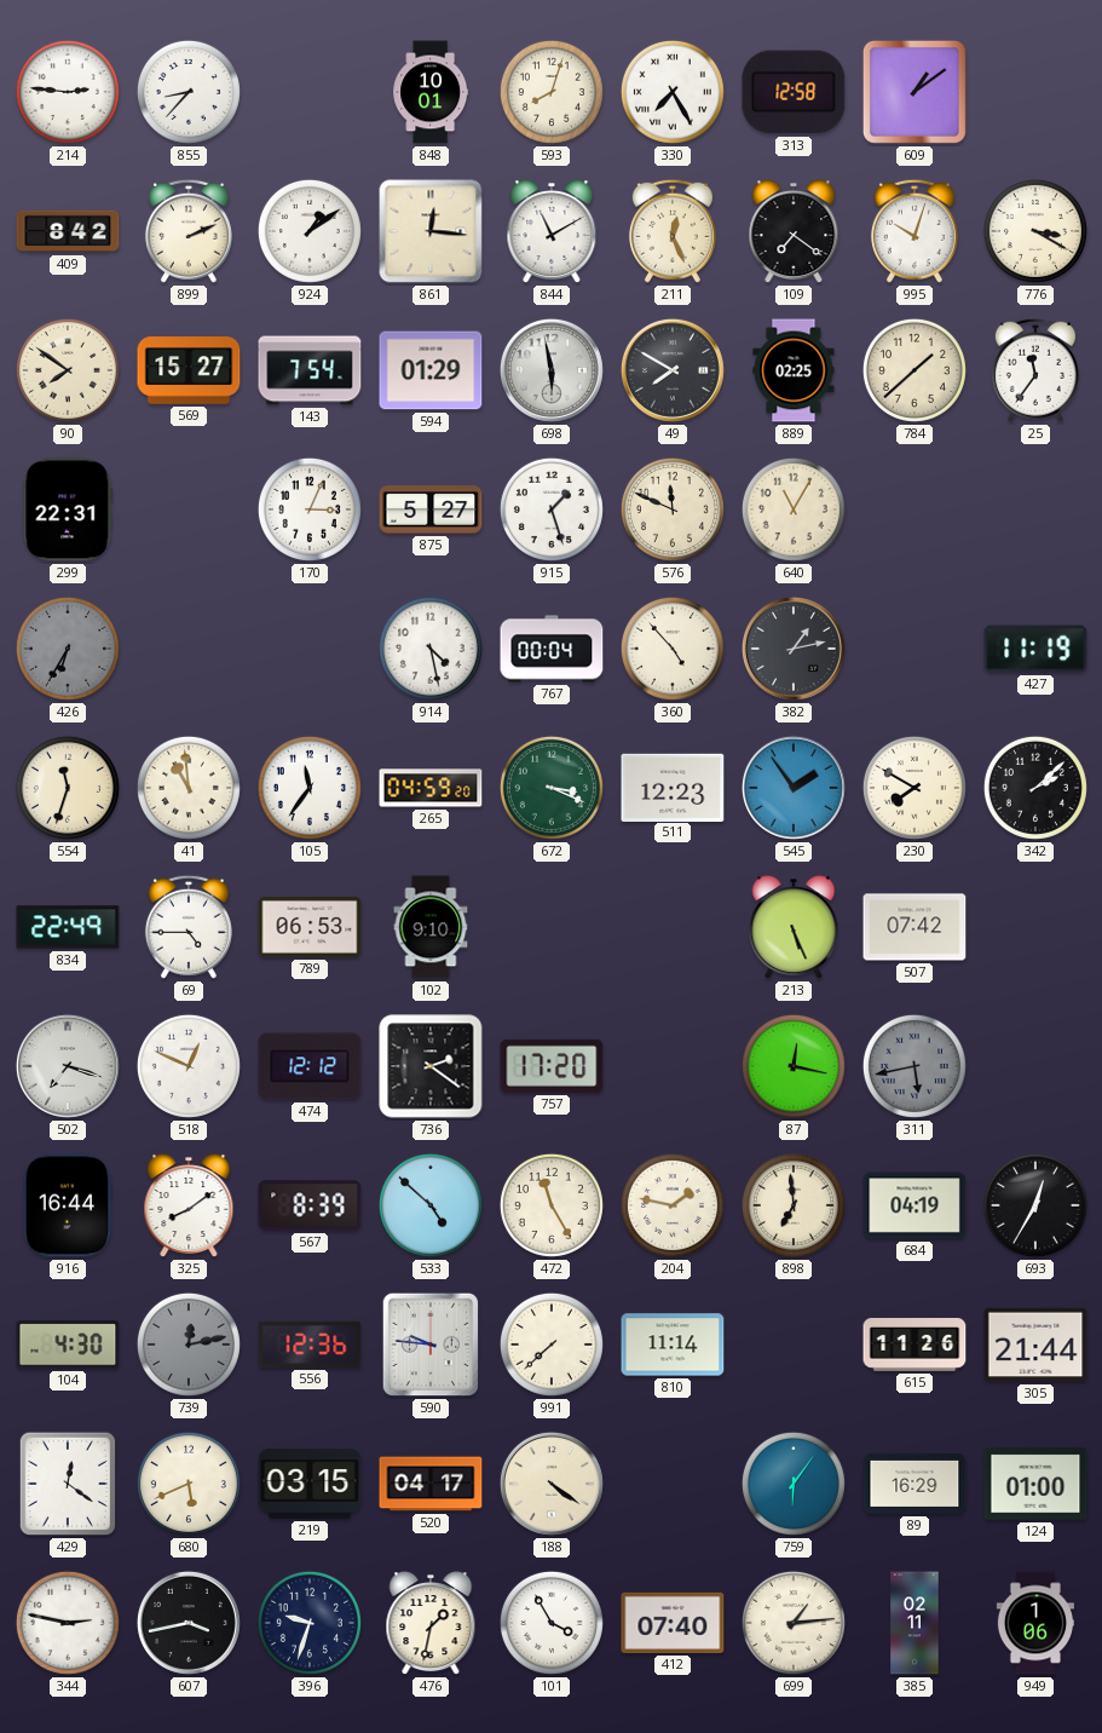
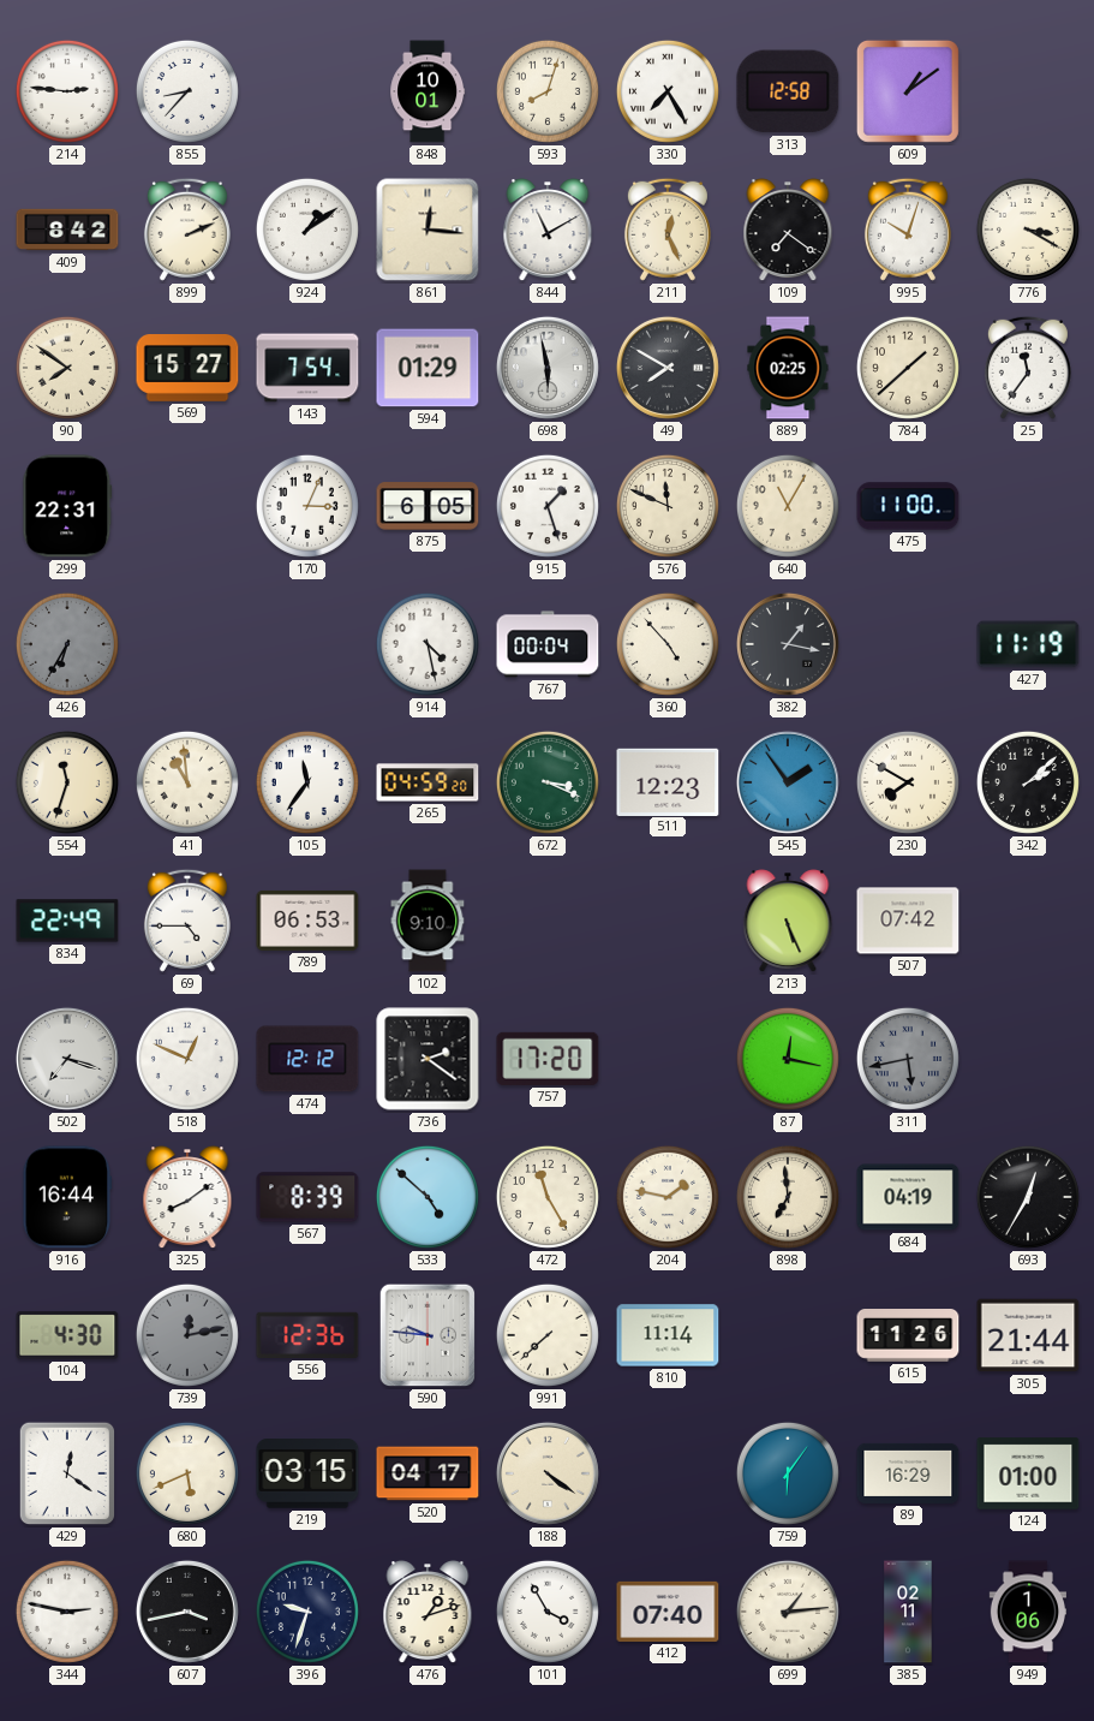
875: 5:27 -> 6:05
475: none -> 11:00
382: 1:13 -> 1:17
476: 1:32 -> 1:12
